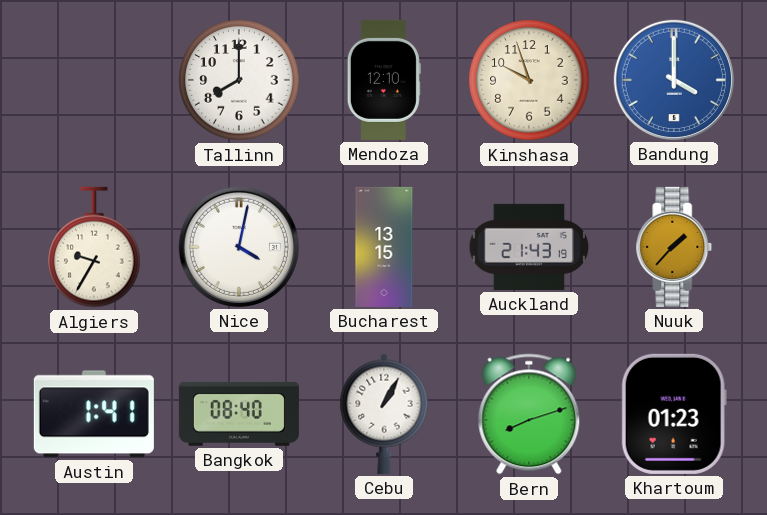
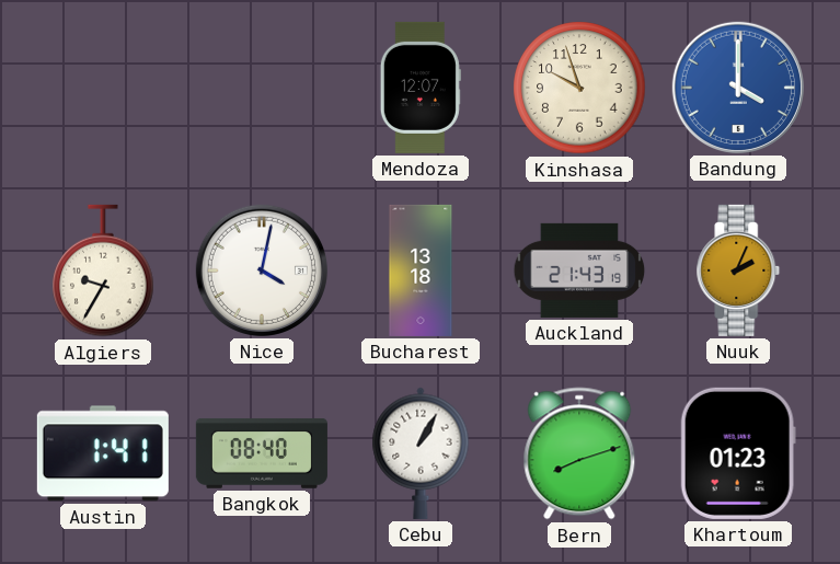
Tallinn: 8:00 -> none
Mendoza: 12:10 -> 12:07
Bucharest: 13:15 -> 13:18
Nuuk: 1:37 -> 2:04
